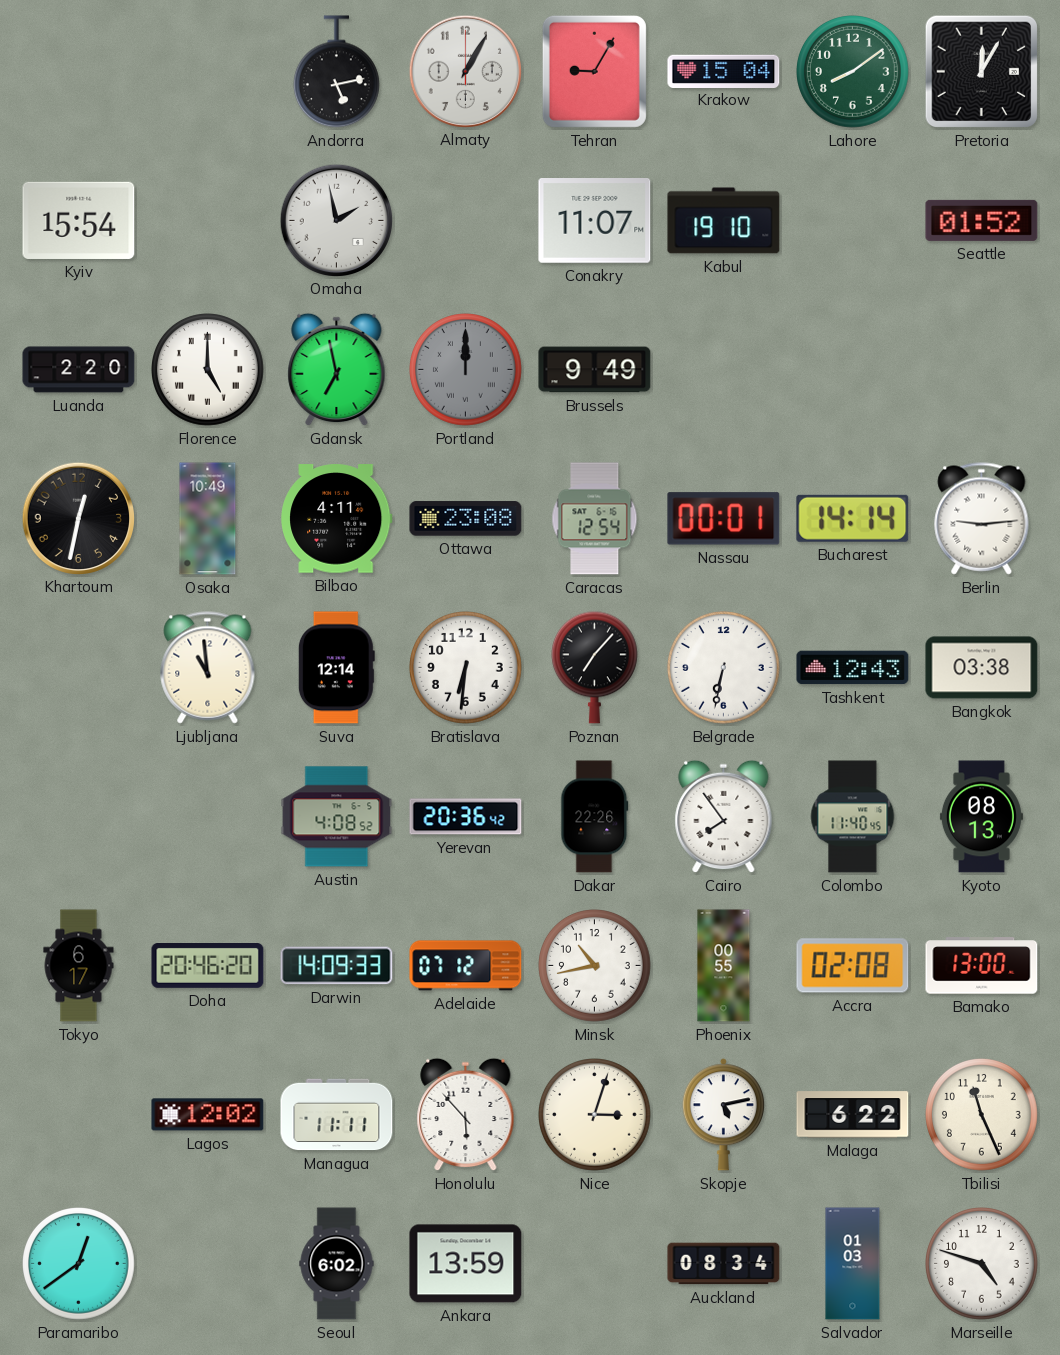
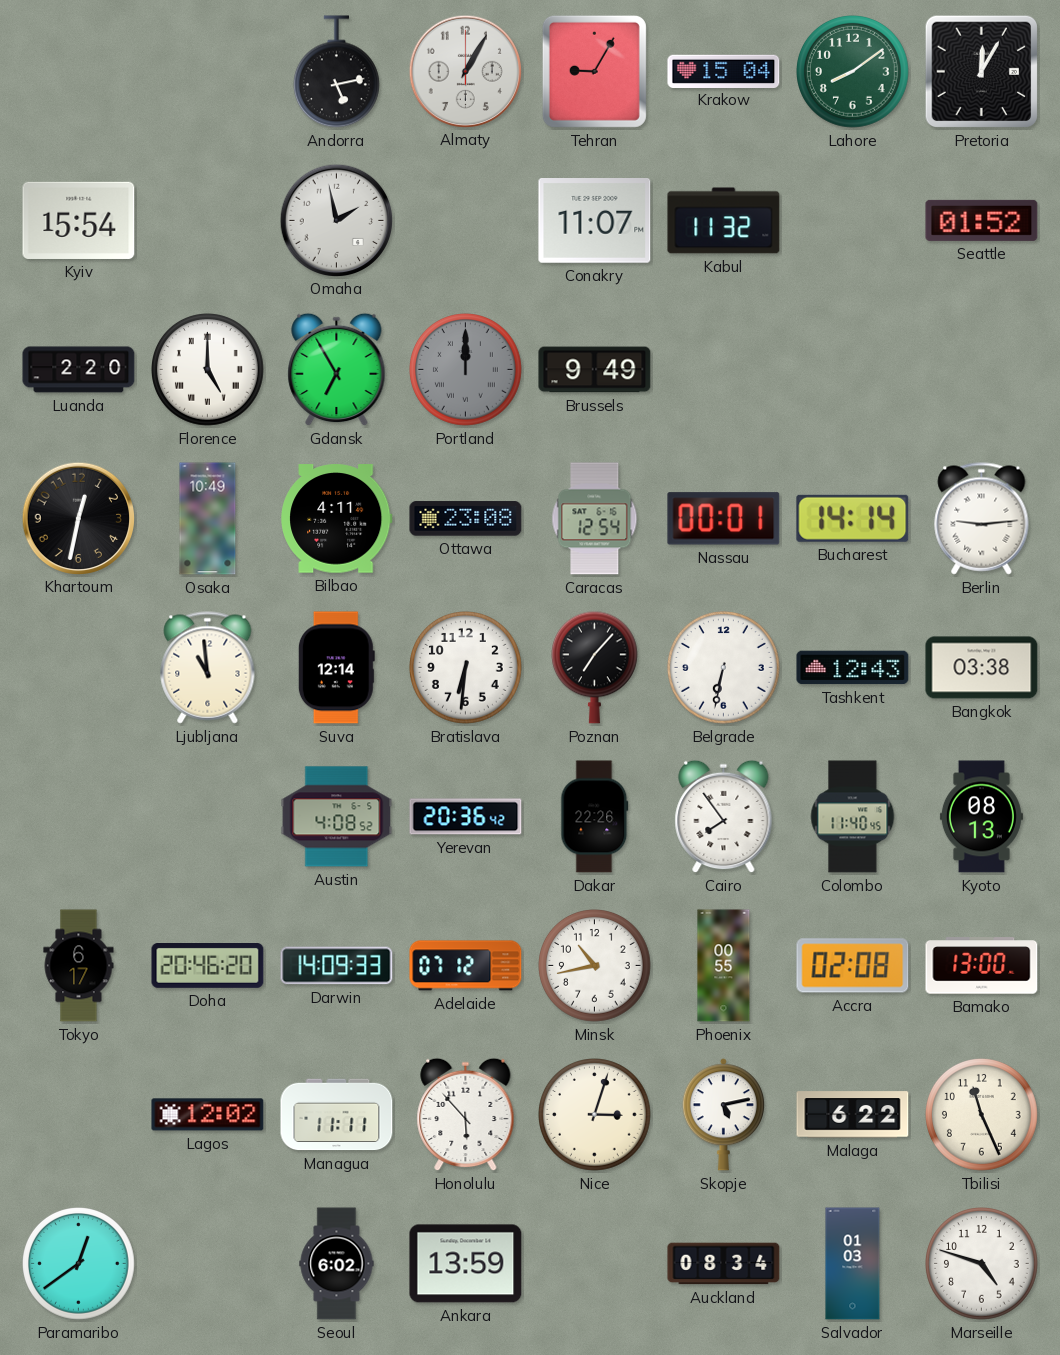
Kabul: 19:10 -> 11:32
Gdansk: 6:58 -> 6:55
